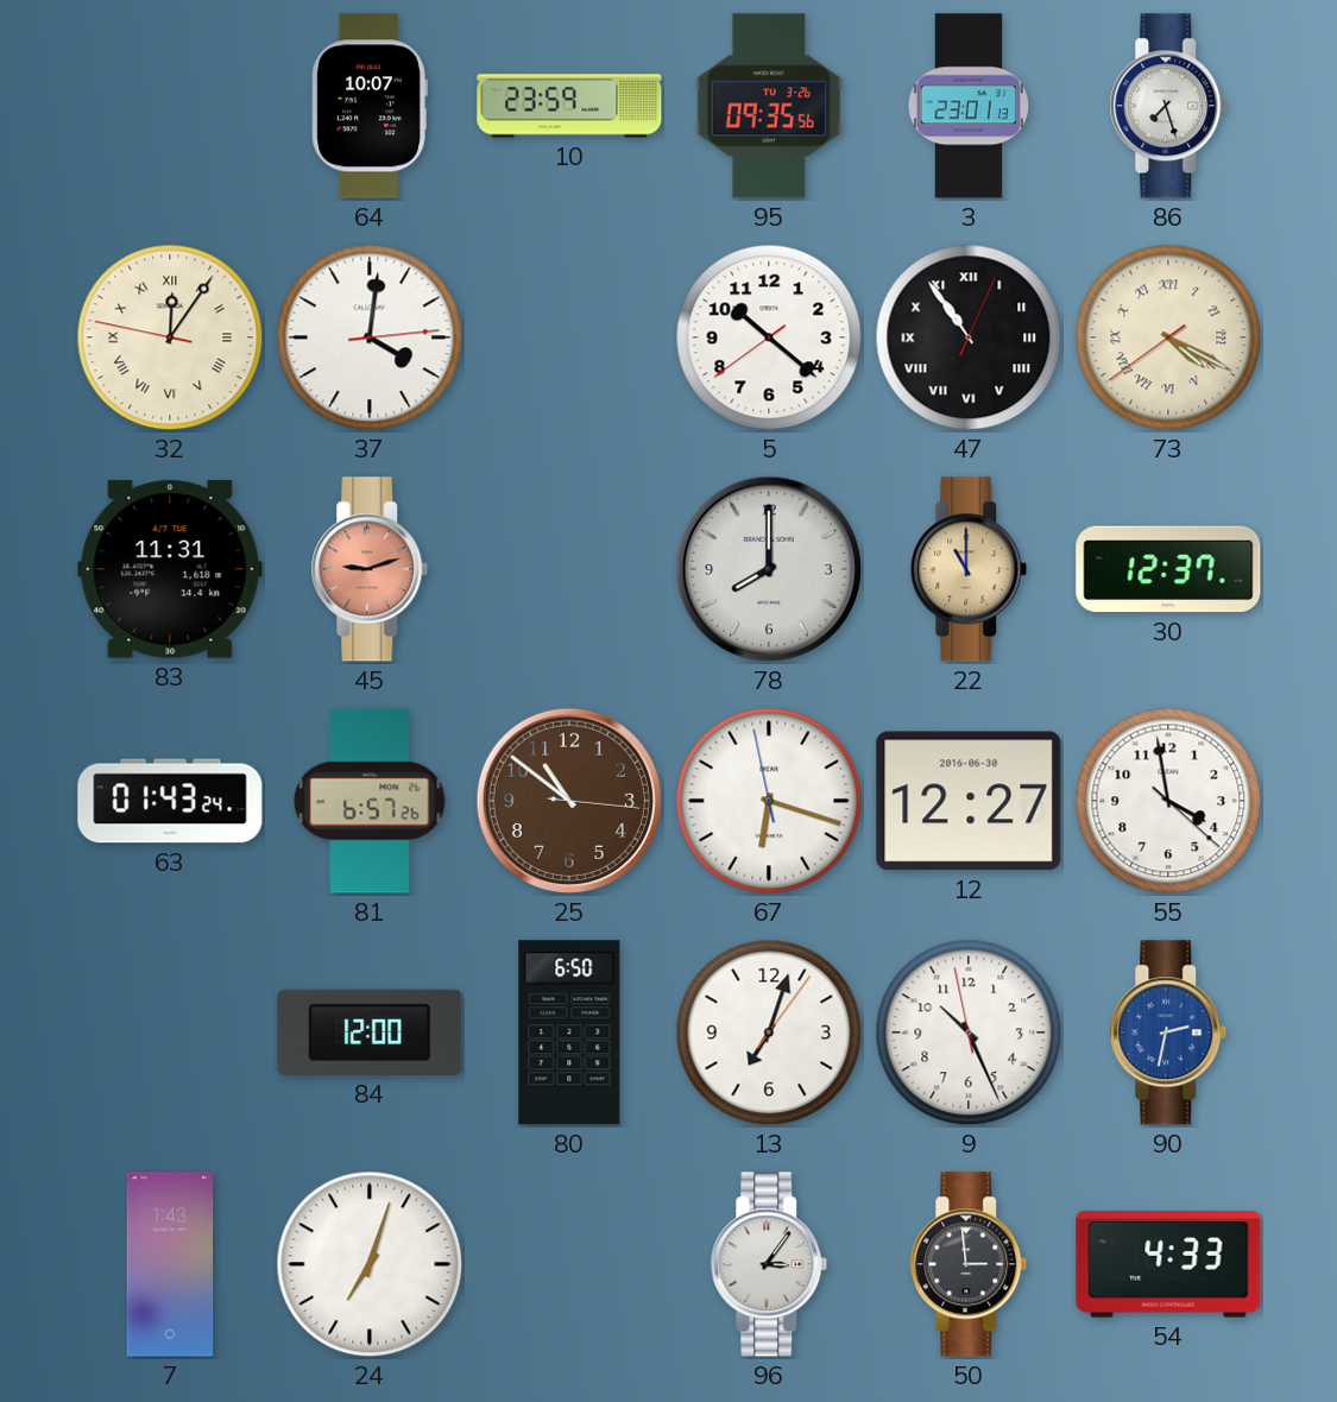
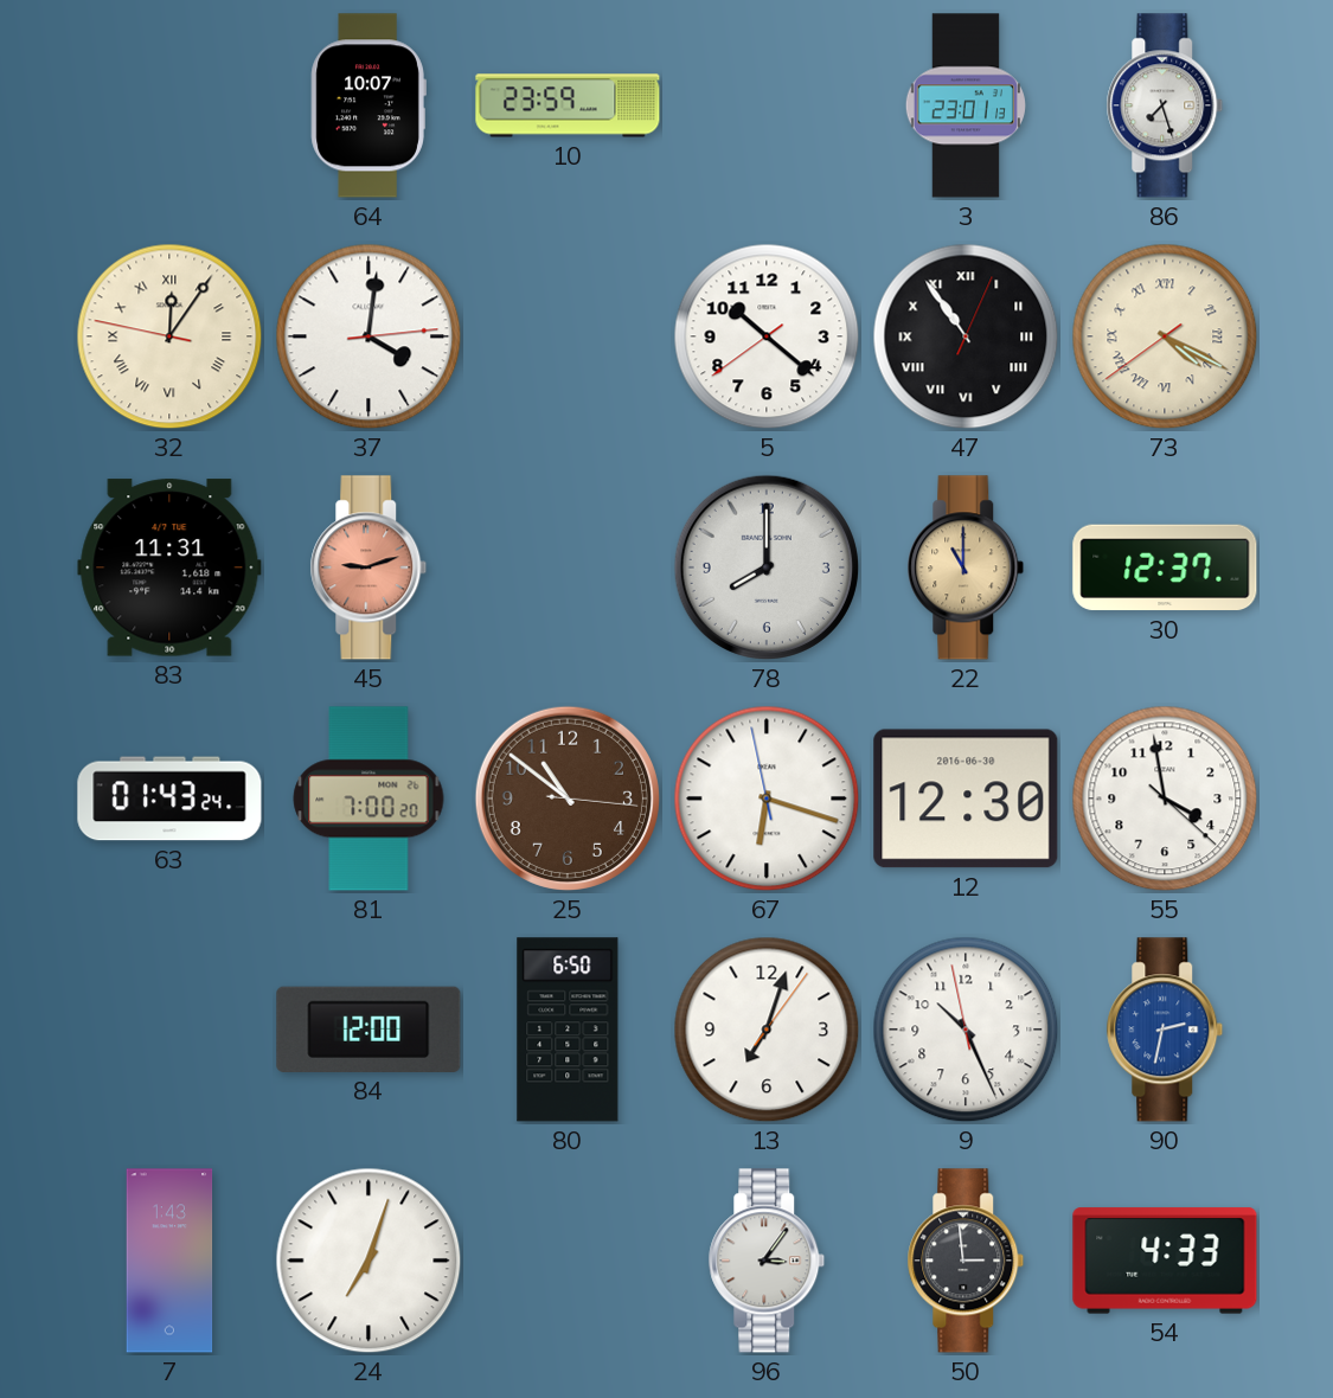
95: 09:35 -> none
81: 6:57 -> 7:00
12: 12:27 -> 12:30
